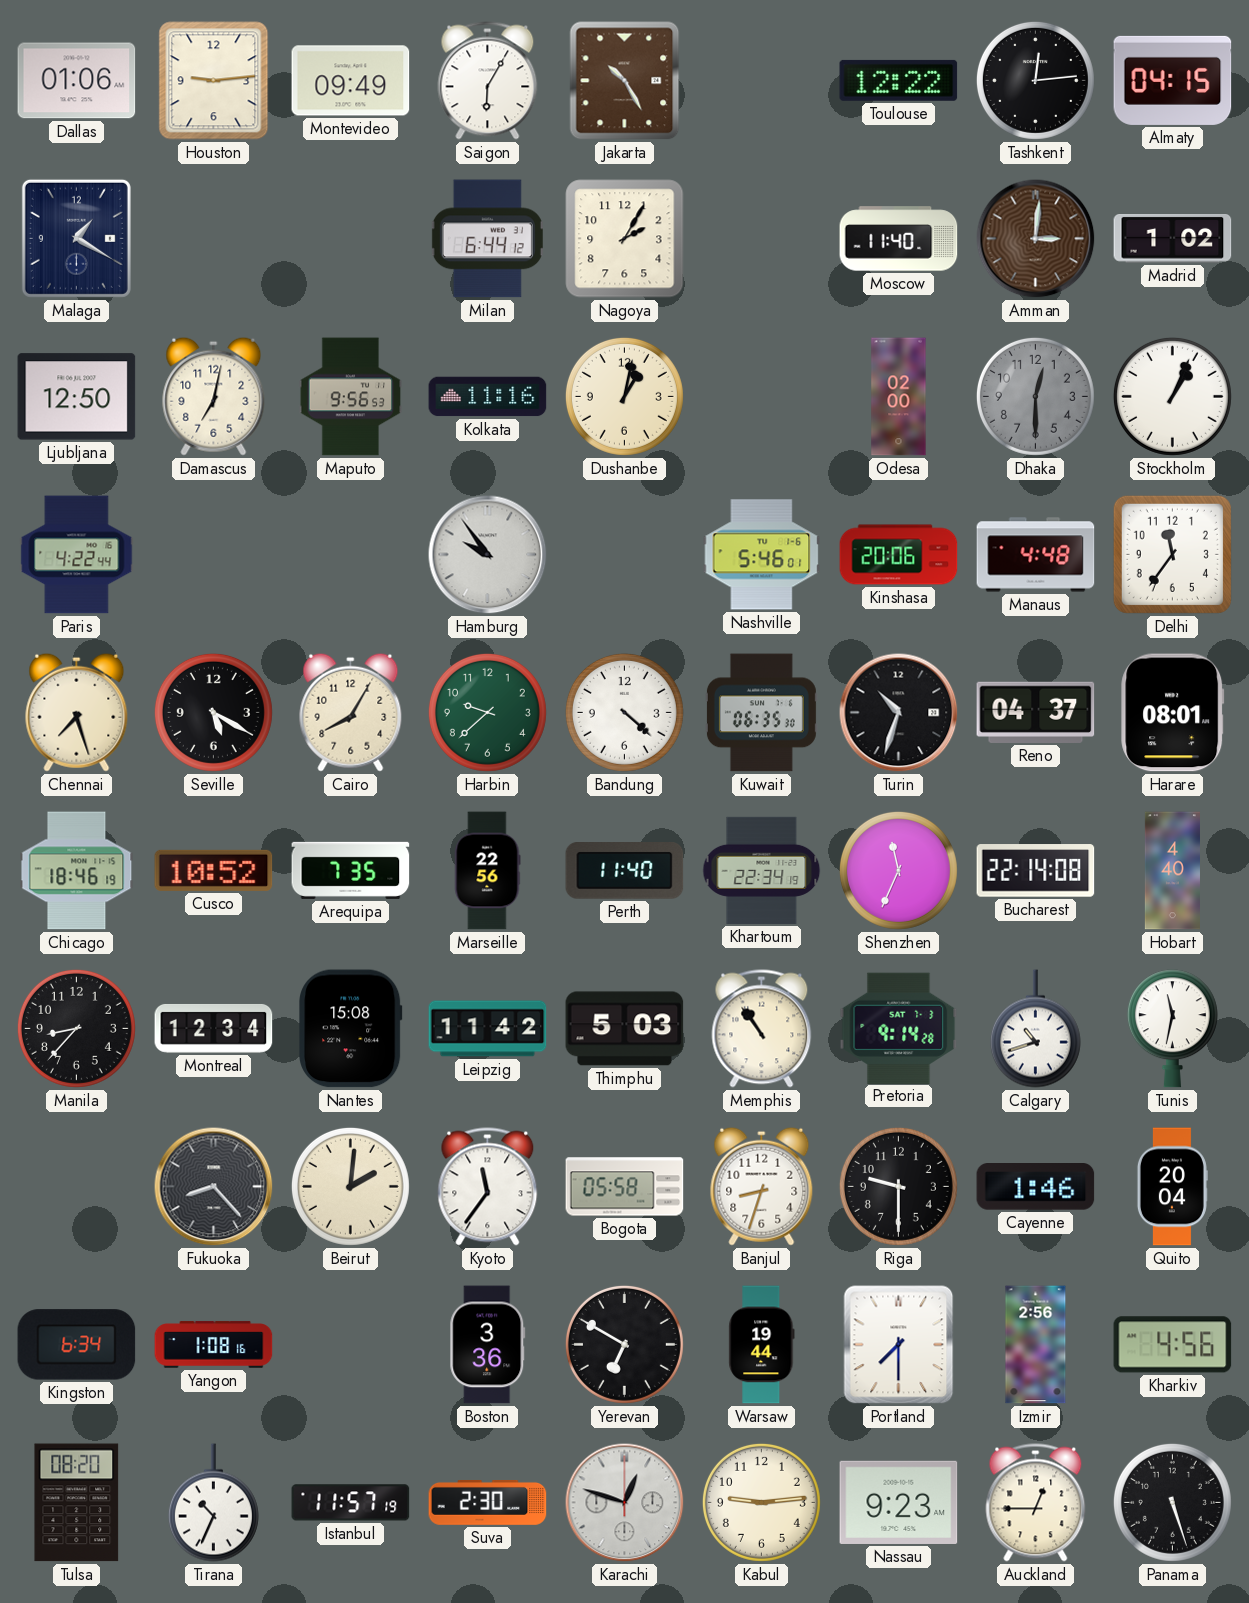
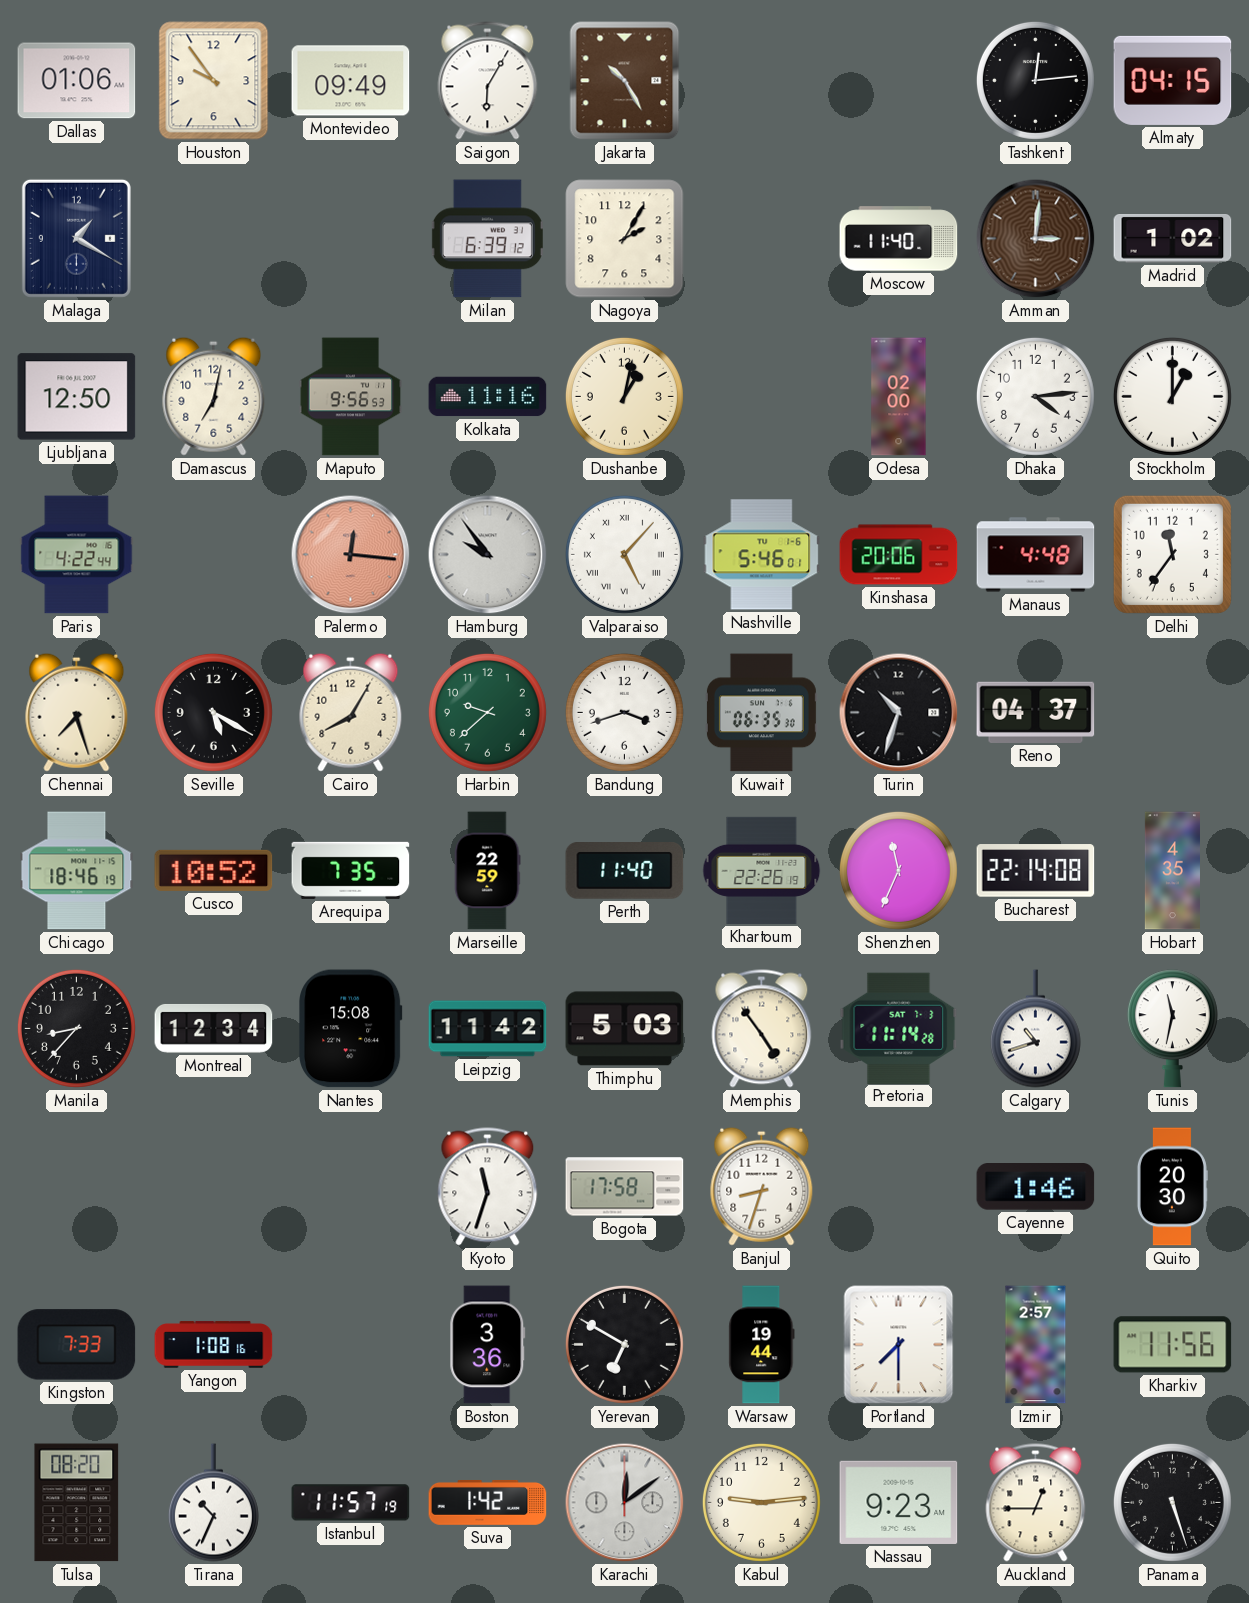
Houston: 9:14 -> 9:54
Toulouse: 12:22 -> none
Milan: 6:44 -> 6:39
Dhaka: 12:30 -> 4:14
Dhaka dial: grey -> white
Stockholm: 1:04 -> 1:00
Palermo: none -> 12:16
Valparaiso: none -> 5:07
Bandung: 4:22 -> 3:42
Harare: 08:01 -> none
Marseille: 22:56 -> 22:59
Khartoum: 22:34 -> 22:26
Hobart: 4:40 -> 4:35
Memphis: 10:54 -> 4:54
Pretoria: 9:14 -> 11:14
Fukuoka: 8:23 -> none
Beirut: 2:01 -> none
Kyoto: 11:36 -> 11:33
Bogota: 05:58 -> 17:58
Riga: 9:30 -> none
Quito: 20:04 -> 20:30
Kingston: 6:34 -> 7:33
Izmir: 2:56 -> 2:57
Kharkiv: 4:56 -> 11:56
Suva: 2:30 -> 1:42
Karachi: 12:48 -> 12:09
